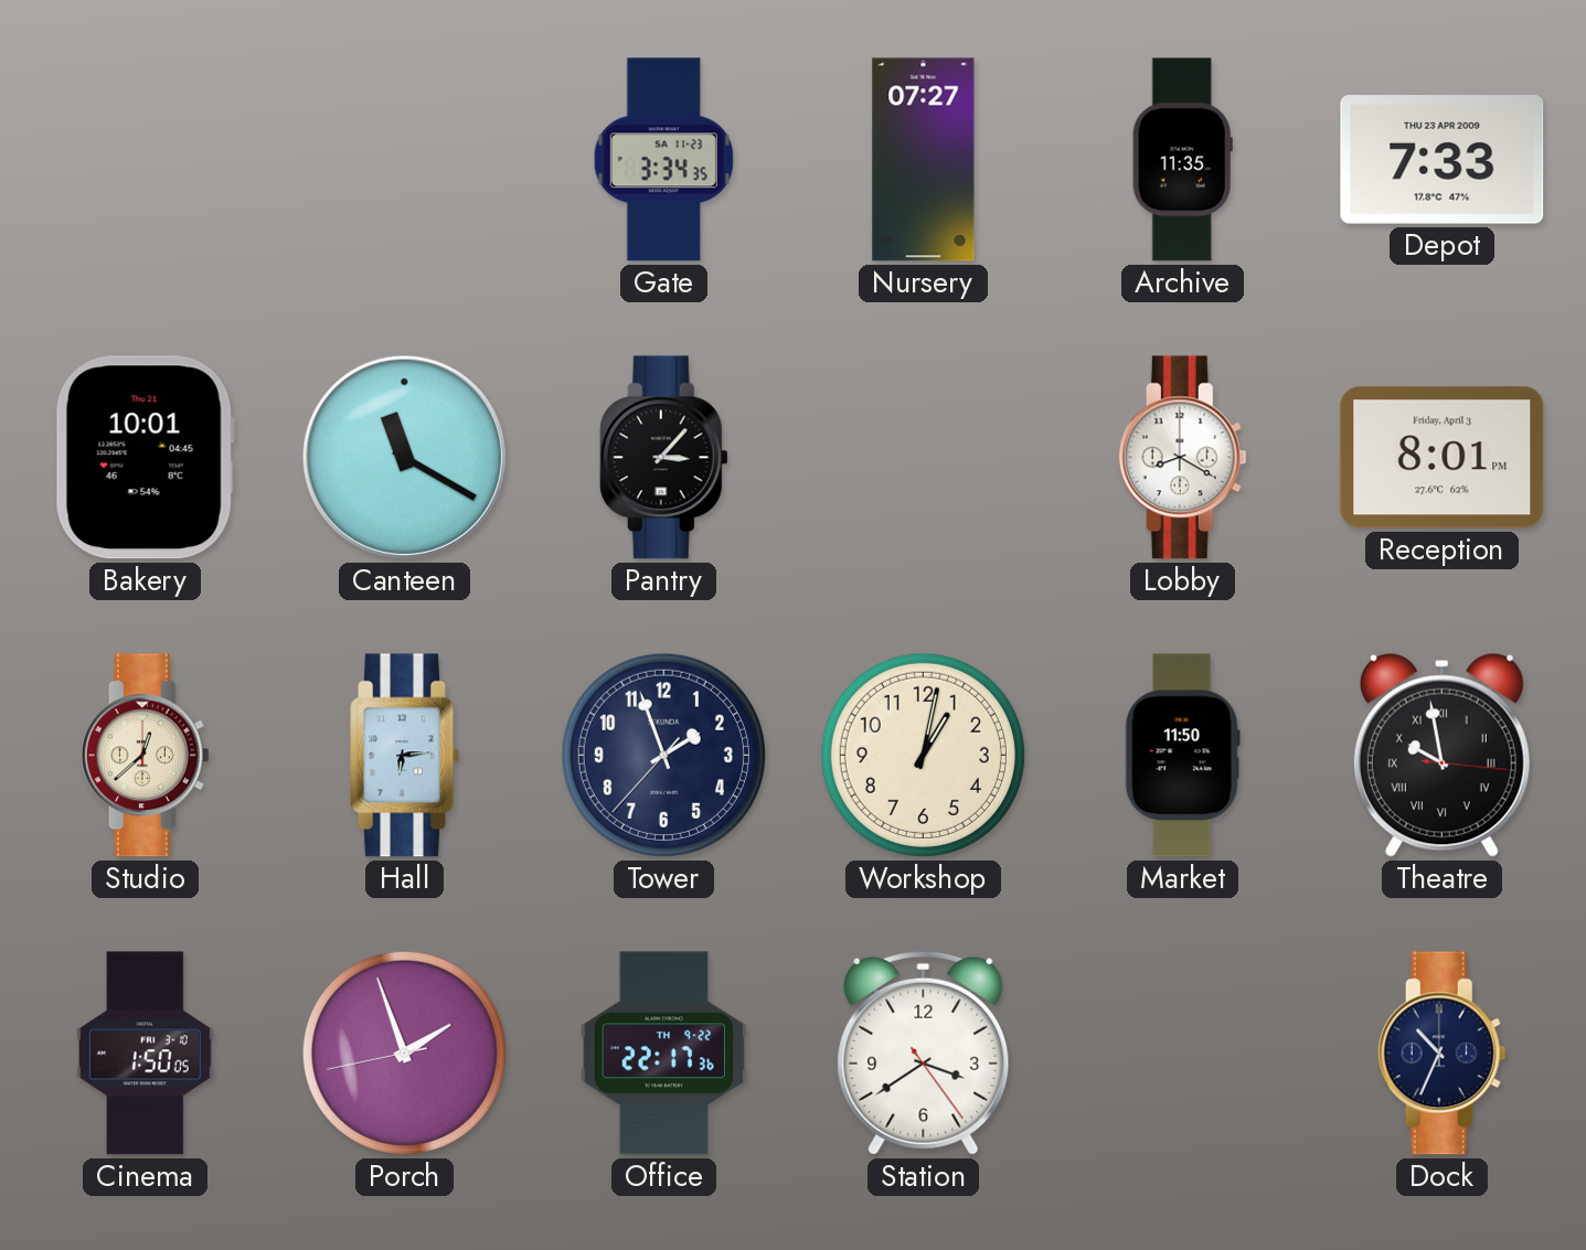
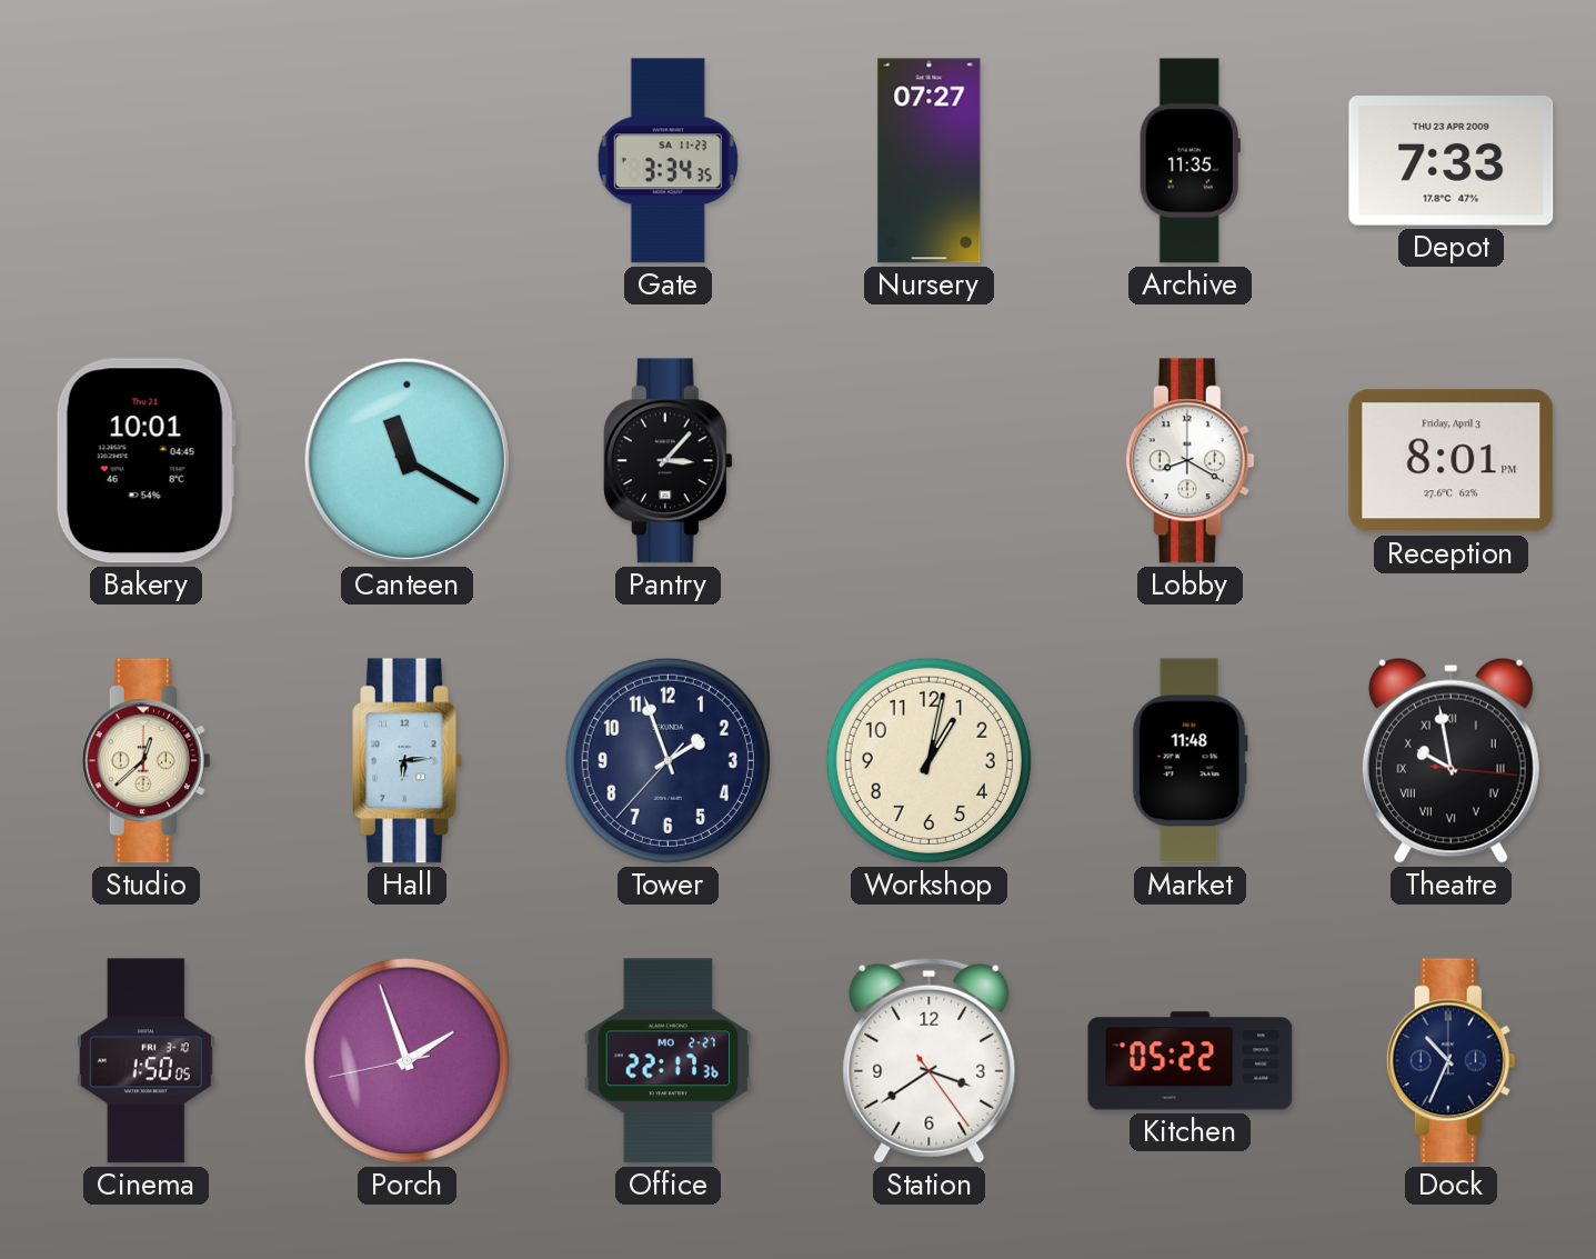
Market: 11:50 -> 11:48
Office date: TH 9-22 -> MO 2-27
Kitchen: none -> 05:22
